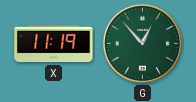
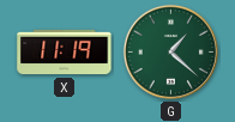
G: 12:53 -> 1:22
